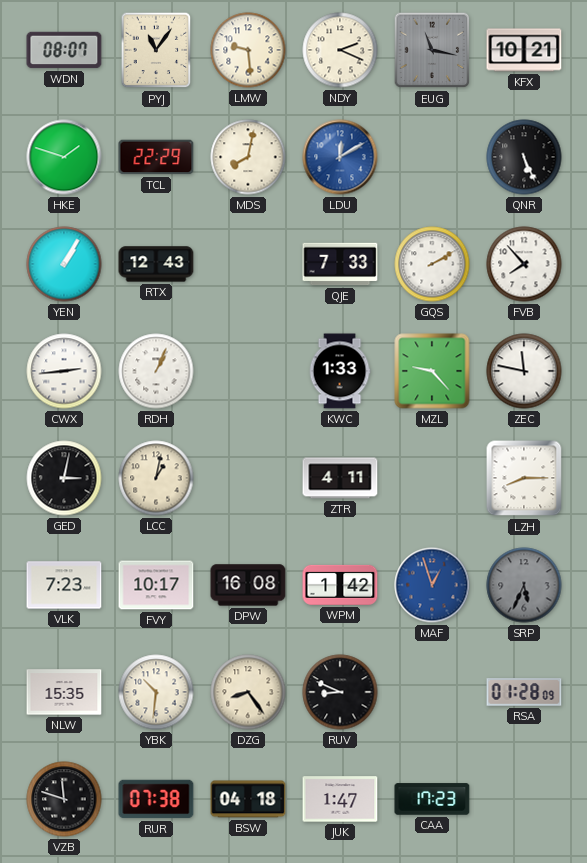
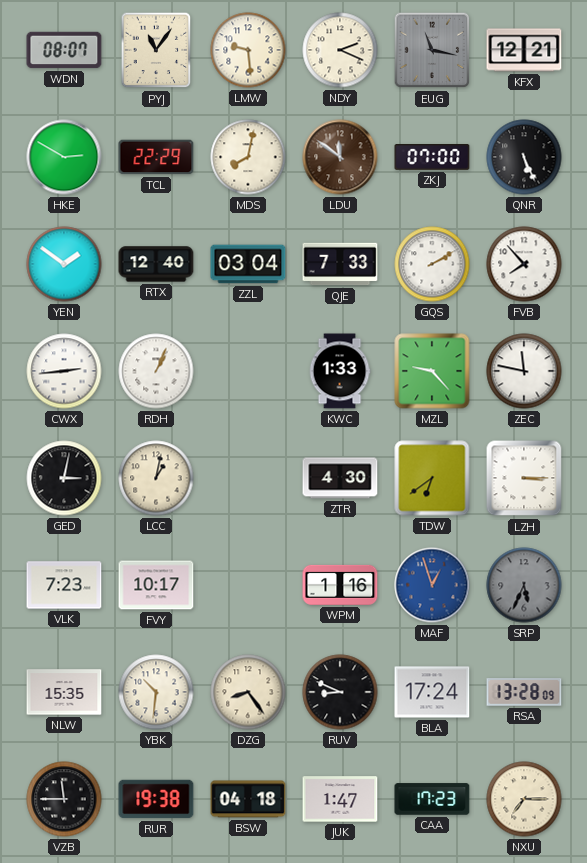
KFX: 10:21 -> 12:21
HKE: 1:48 -> 2:50
LDU: 12:10 -> 11:51
LDU dial: blue -> brown
ZKJ: none -> 07:00
YEN: 1:05 -> 1:51
RTX: 12:43 -> 12:40
ZZL: none -> 03:04
ZTR: 4:11 -> 4:30
TDW: none -> 6:39
LZH: 8:15 -> 3:15
DPW: 16:08 -> none
WPM: 1:42 -> 1:16
BLA: none -> 17:24
RSA: 01:28 -> 13:28
VZB: 11:48 -> 11:45
RUR: 07:38 -> 19:38
NXU: none -> 7:15
